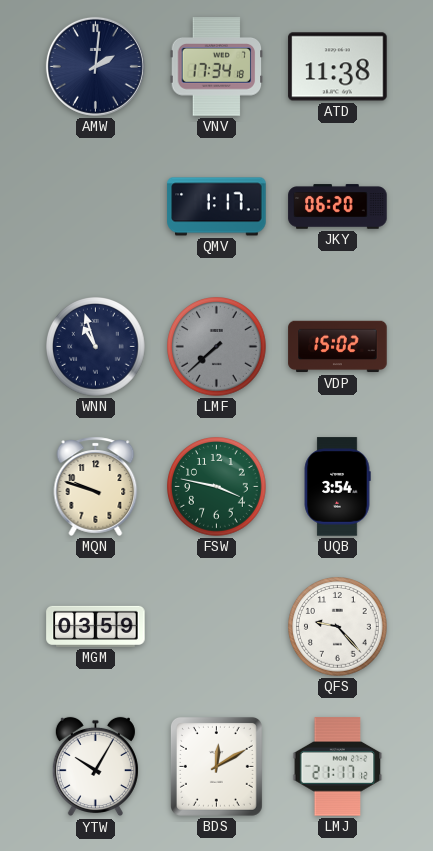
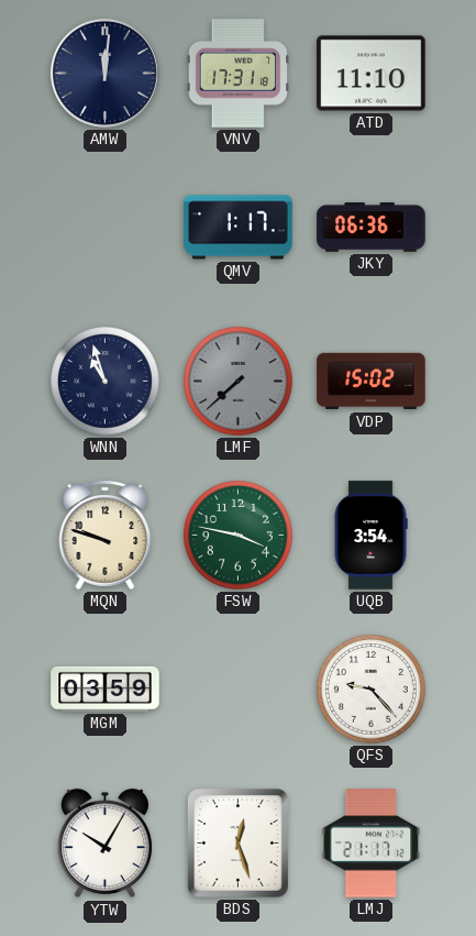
AMW: 2:01 -> 12:01
VNV: 17:34 -> 17:31
ATD: 11:38 -> 11:10
JKY: 06:20 -> 06:36
BDS: 12:10 -> 12:27
